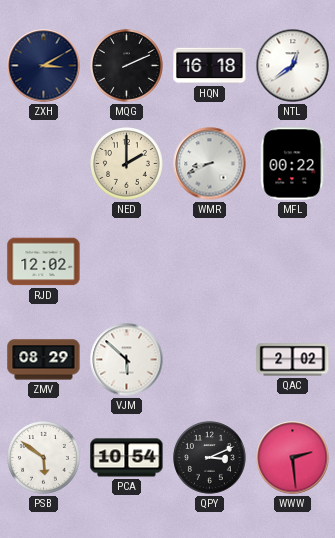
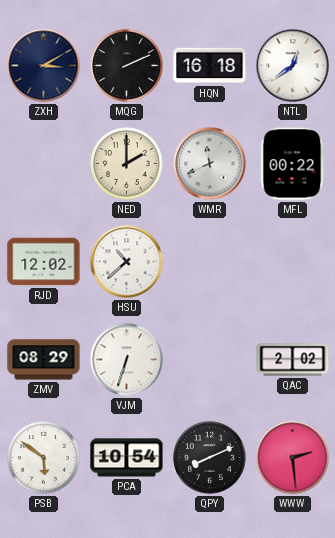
WMR: 8:41 -> 11:41
HSU: none -> 10:38
VJM: 5:52 -> 6:33
QPY: 3:11 -> 8:11
